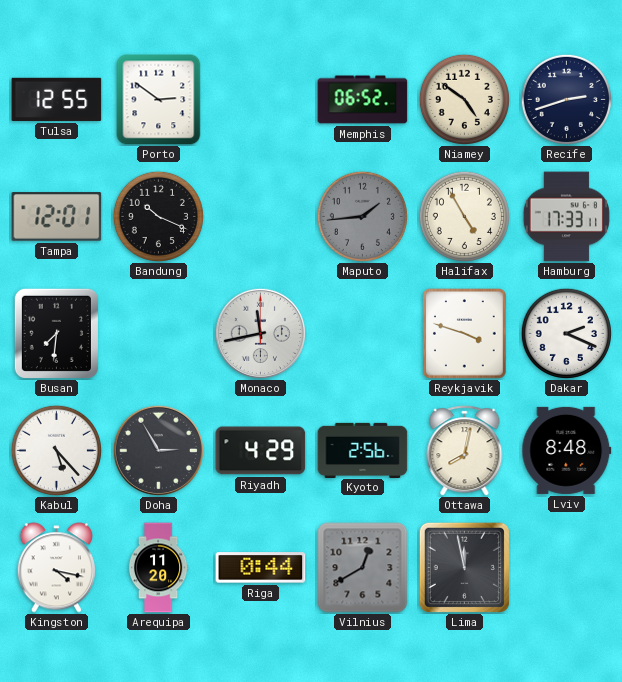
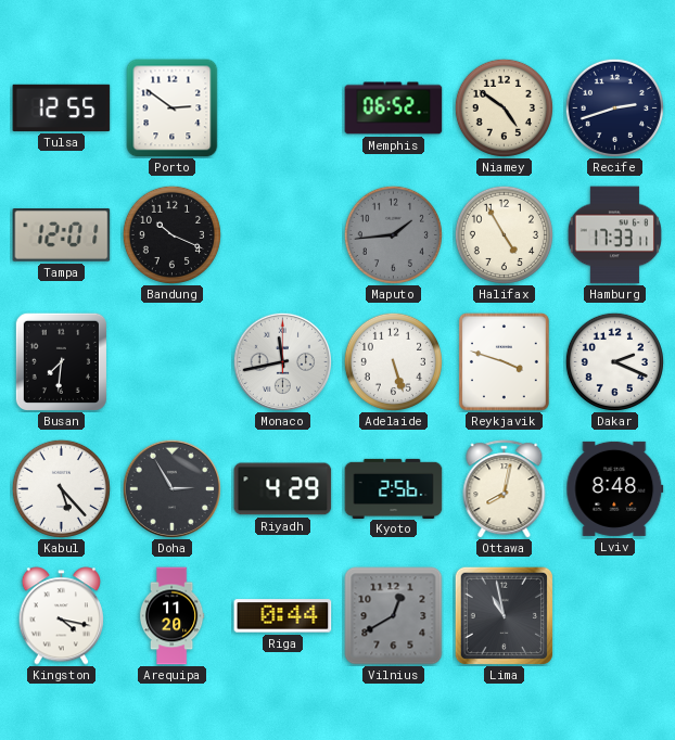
Adelaide: none -> 5:27
Lima: 11:58 -> 10:58
